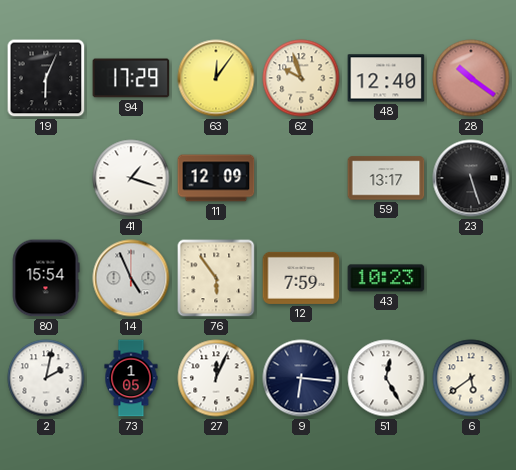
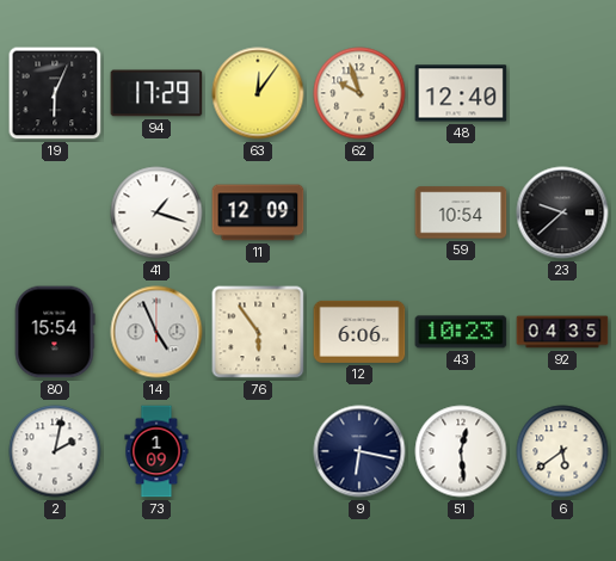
28: 10:21 -> none
59: 13:17 -> 10:54
23: 5:27 -> 9:38
12: 7:59 -> 6:06
92: none -> 04:35
73: 1:05 -> 1:09
27: 12:04 -> none
9: 6:16 -> 6:17
51: 12:25 -> 12:29
